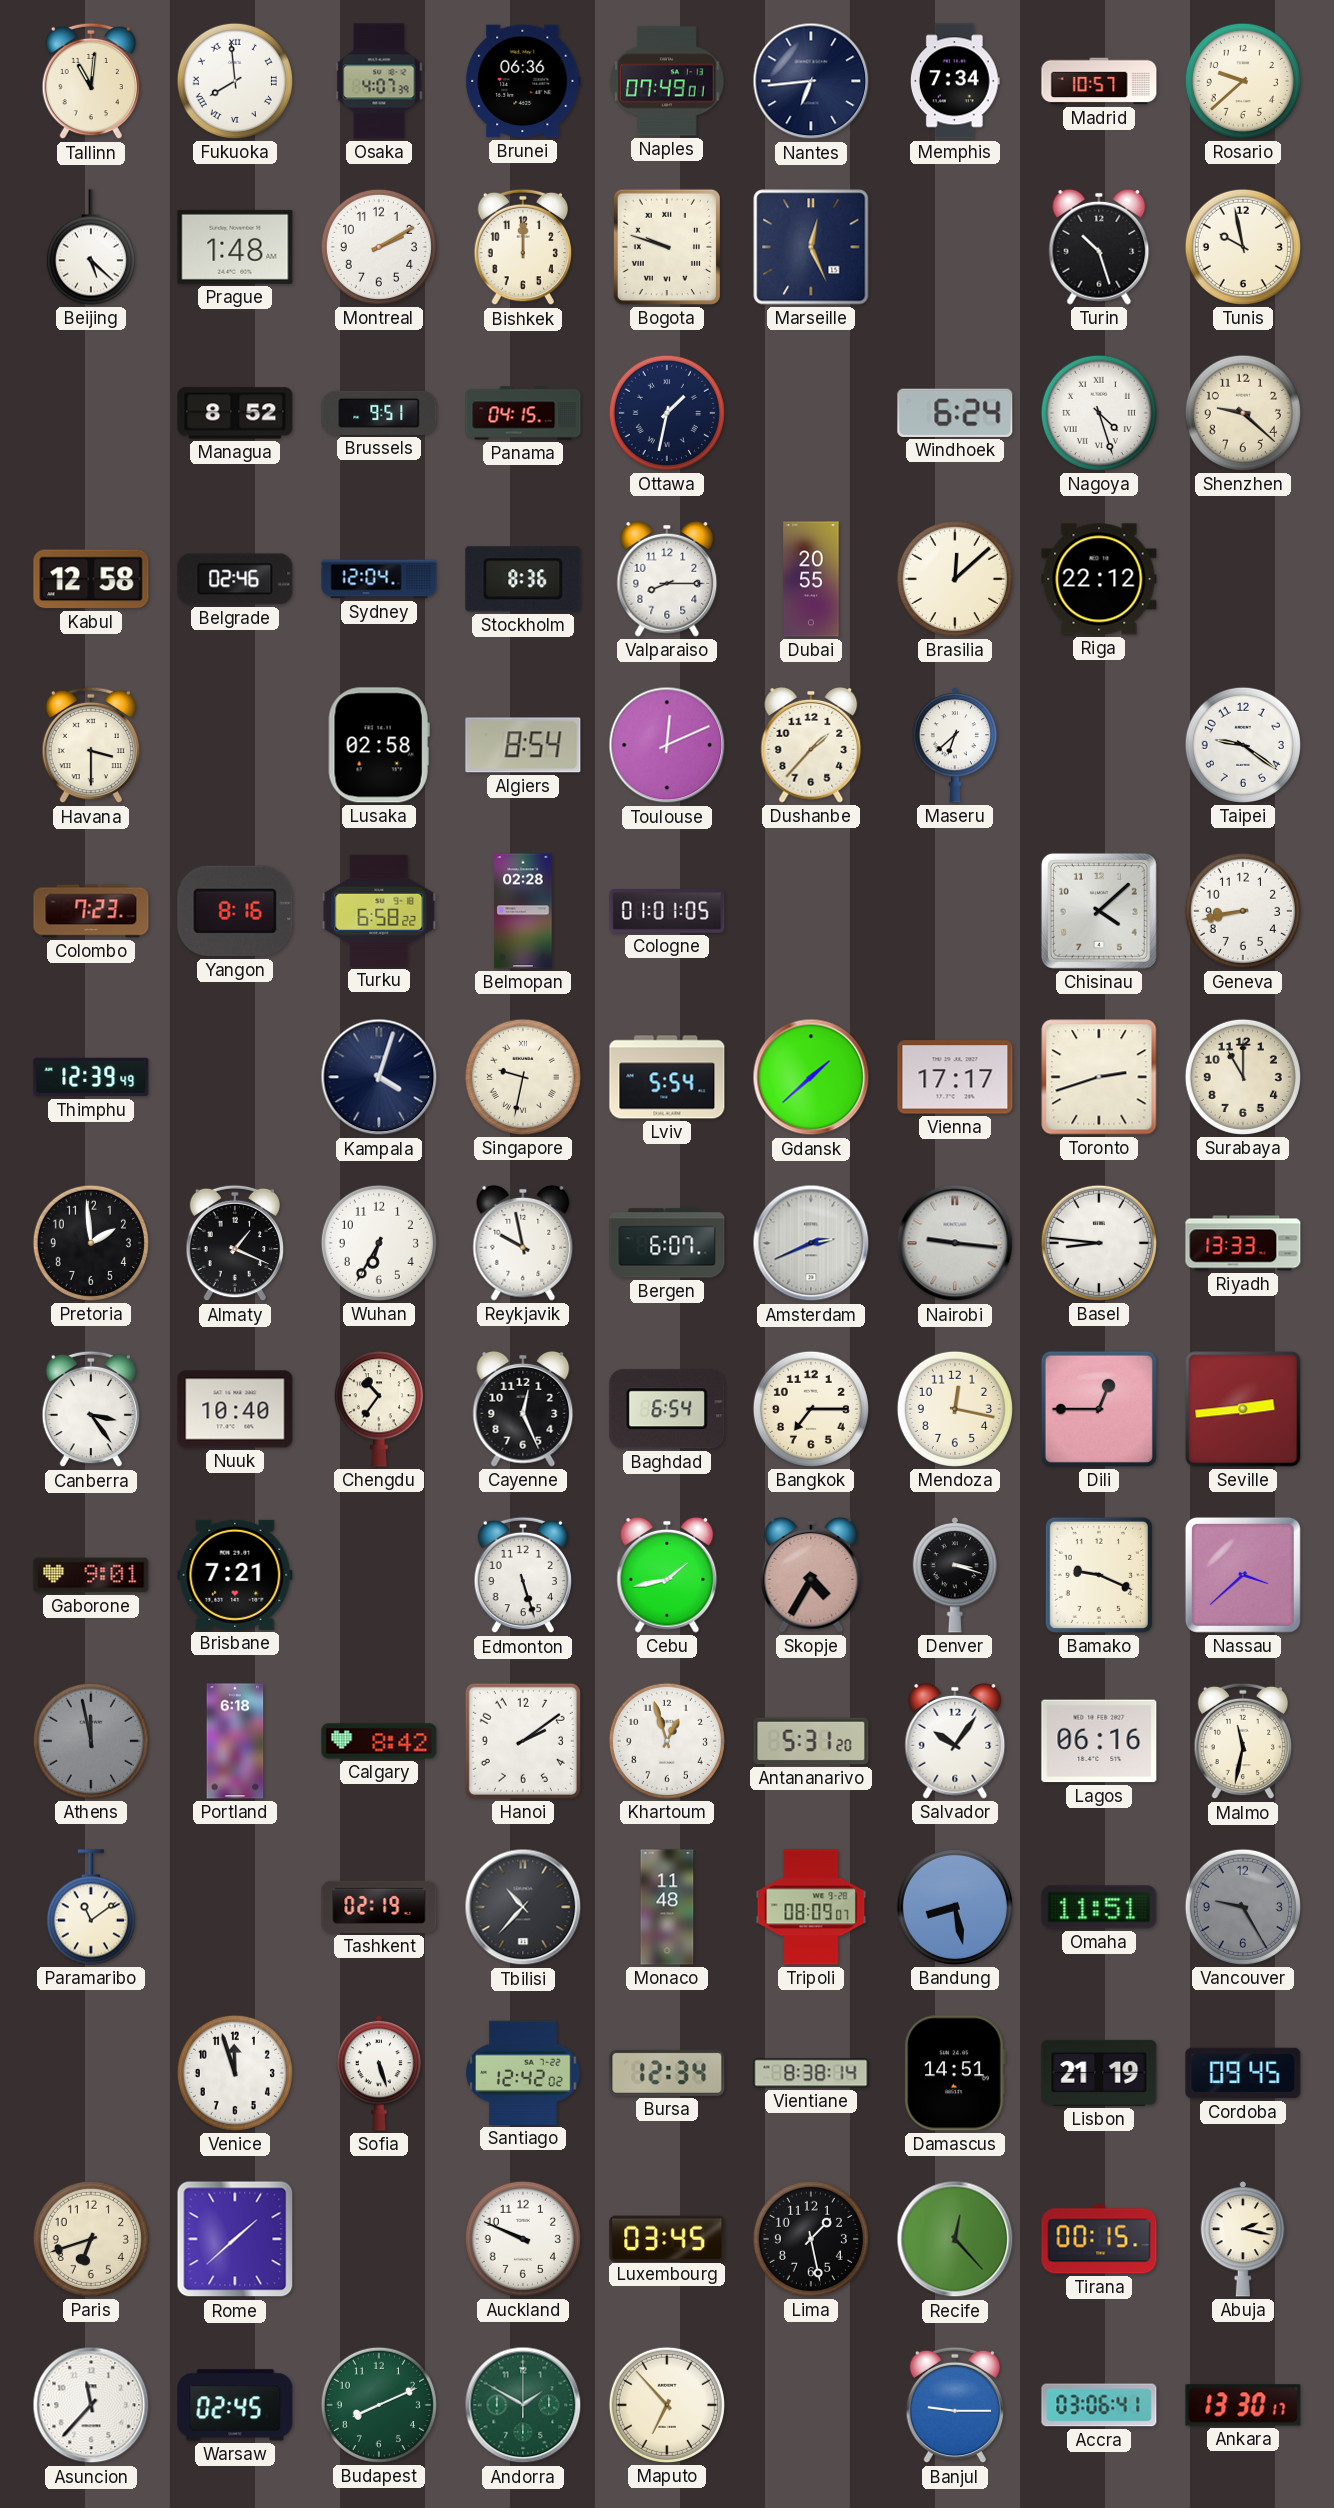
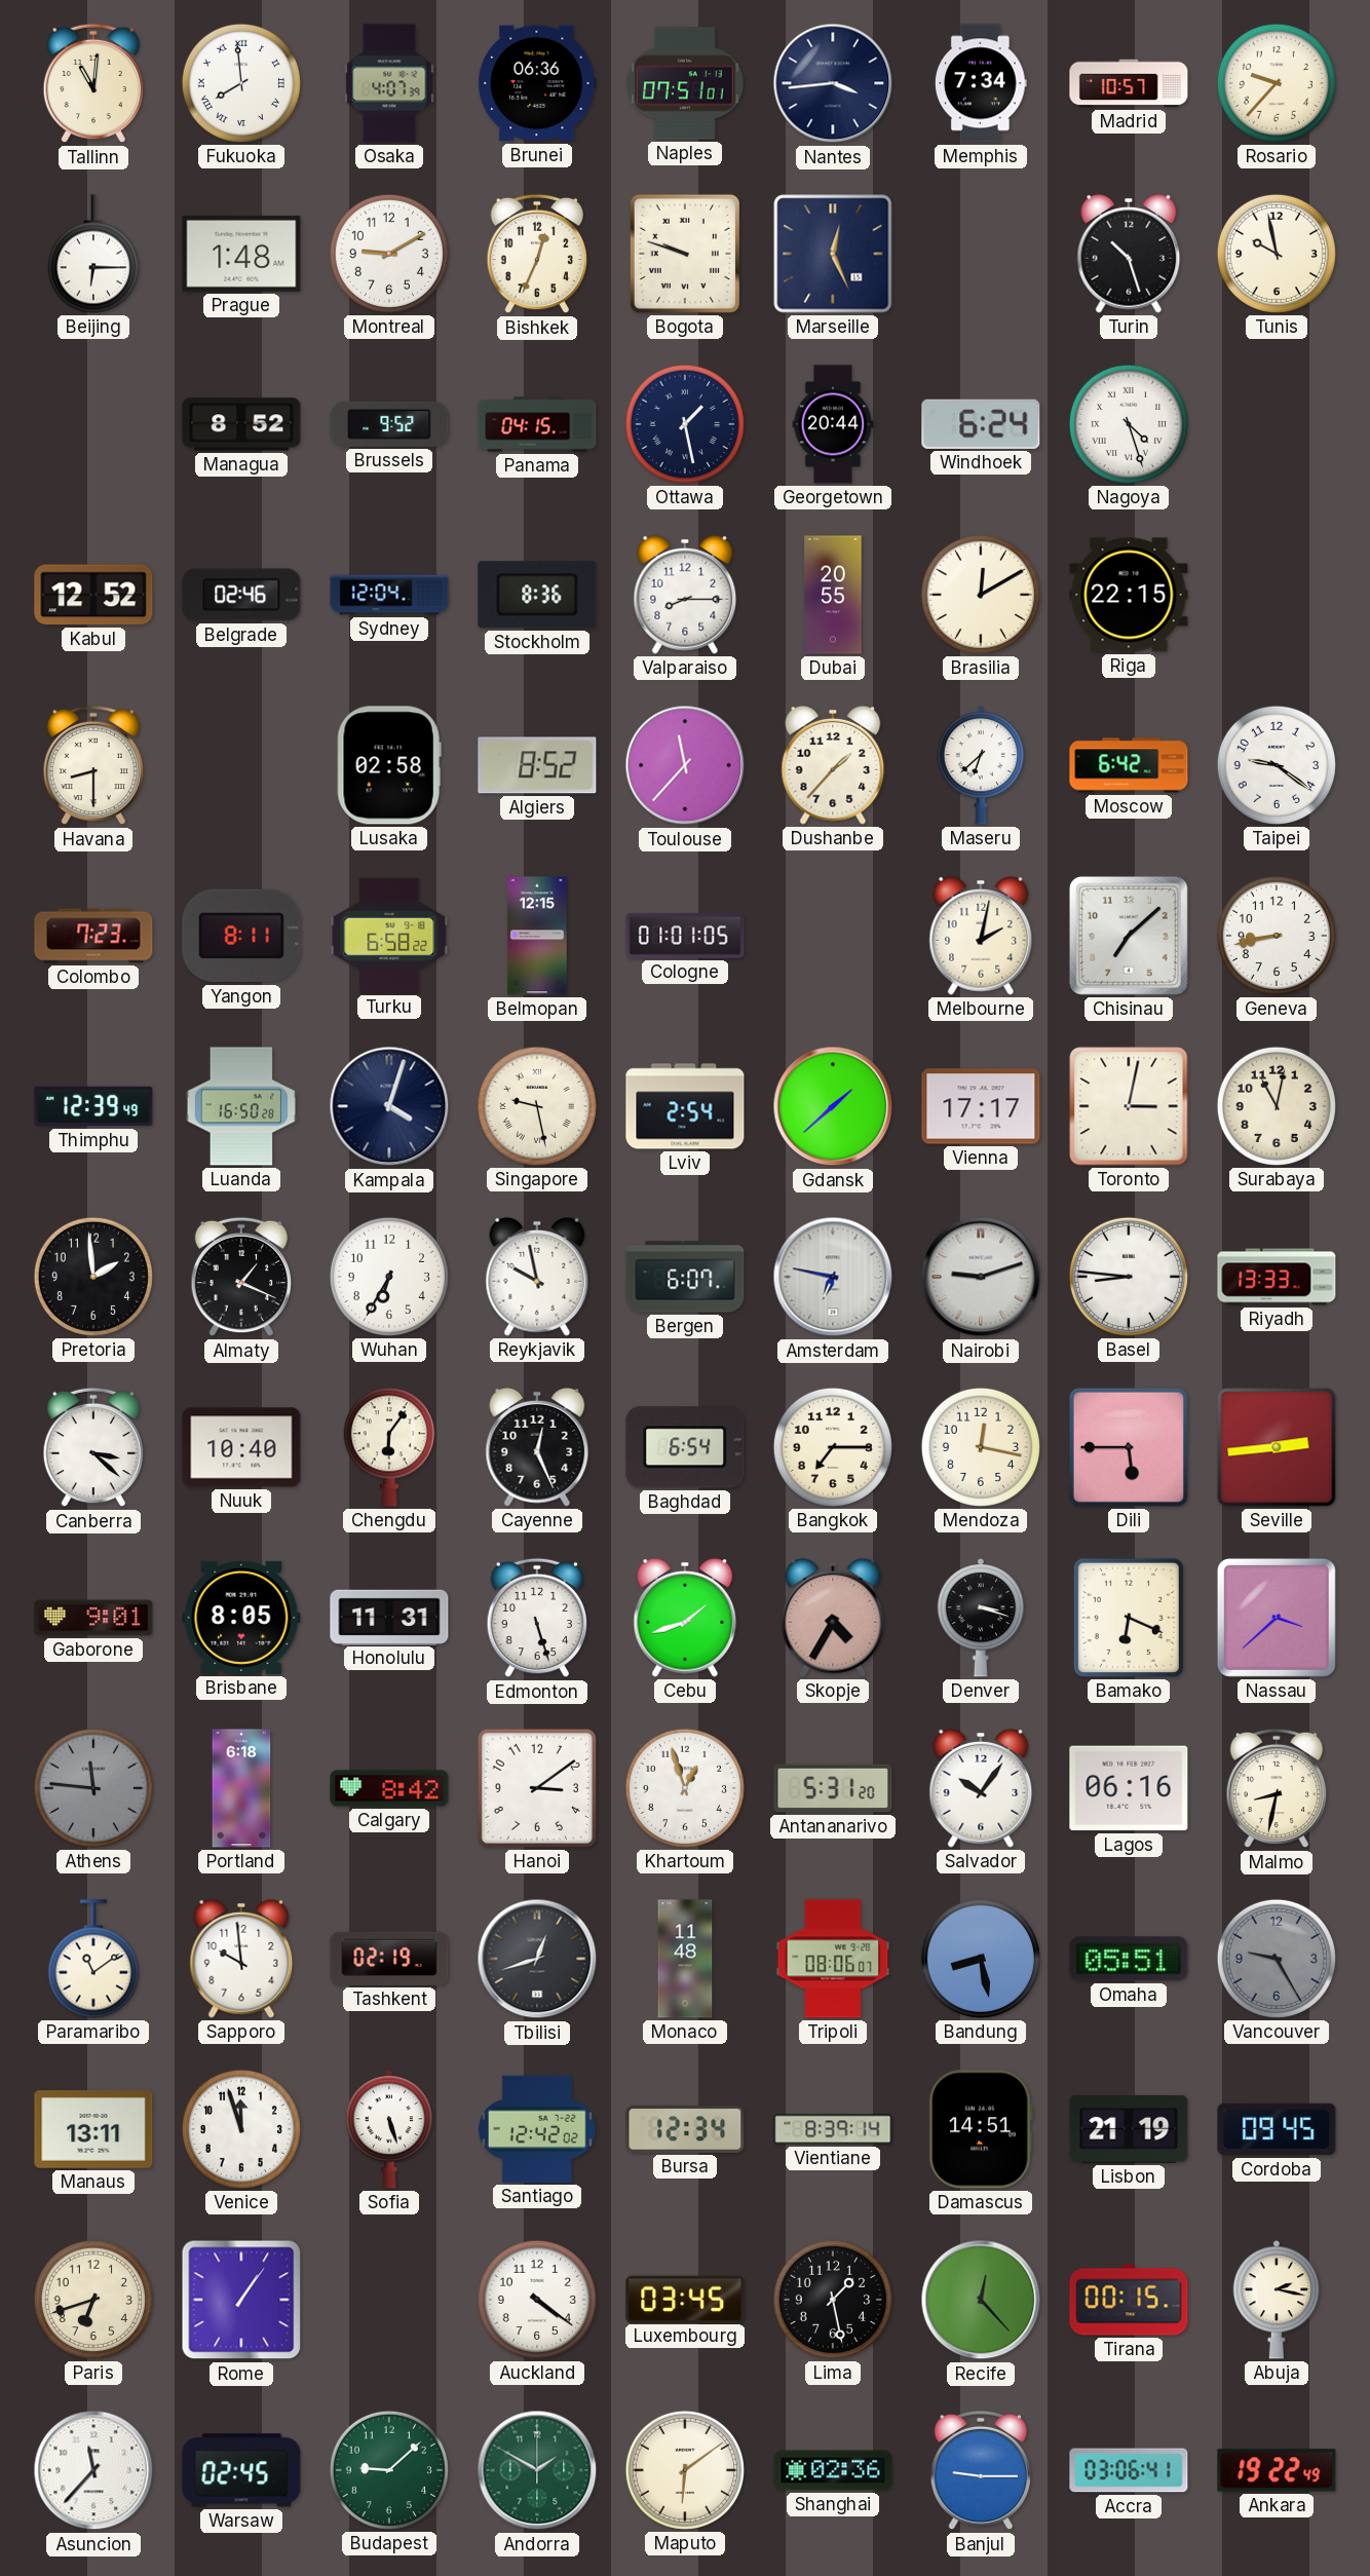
Naples: 07:49 -> 07:51
Nantes: 6:44 -> 3:44
Rosario: 9:38 -> 9:37
Beijing: 5:22 -> 6:15
Montreal: 2:10 -> 9:10
Bishkek: 12:00 -> 12:34
Brussels: 9:51 -> 9:52
Ottawa: 1:32 -> 1:28
Georgetown: none -> 20:44
Shenzhen: 9:22 -> none
Kabul: 12:58 -> 12:52
Brasilia: 12:08 -> 12:10
Riga: 22:12 -> 22:15
Havana: 3:30 -> 8:30
Algiers: 8:54 -> 8:52
Toulouse: 12:11 -> 11:37
Moscow: none -> 6:42
Yangon: 8:16 -> 8:11
Belmopan: 02:28 -> 12:15
Melbourne: none -> 2:02
Chisinau: 4:08 -> 7:08
Luanda: none -> 16:50
Singapore: 9:32 -> 9:28
Lviv: 5:54 -> 2:54
Toronto: 2:42 -> 3:02
Surabaya: 11:00 -> 11:02
Amsterdam: 2:41 -> 6:47
Nairobi: 9:16 -> 9:12
Canberra: 3:24 -> 3:22
Chengdu: 10:36 -> 6:06
Dili: 12:45 -> 5:45
Brisbane: 7:21 -> 8:05
Honolulu: none -> 11:31
Cebu: 1:43 -> 1:42
Bamako: 9:19 -> 6:19
Athens: 11:58 -> 11:46
Hanoi: 2:09 -> 3:09
Malmo: 11:32 -> 8:32
Sapporo: none -> 9:59
Tbilisi: 10:37 -> 12:42
Tripoli: 08:09 -> 08:06
Omaha: 11:51 -> 05:51
Manaus: none -> 13:11
Vientiane: 8:38 -> 8:39
Rome: 1:38 -> 1:06
Auckland: 9:49 -> 4:21
Budapest: 8:11 -> 9:08
Maputo: 6:53 -> 6:09
Shanghai: none -> 02:36
Ankara: 13:30 -> 19:22
